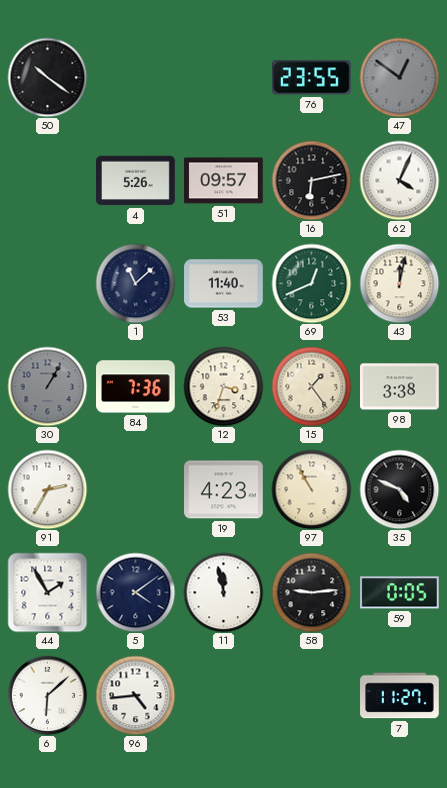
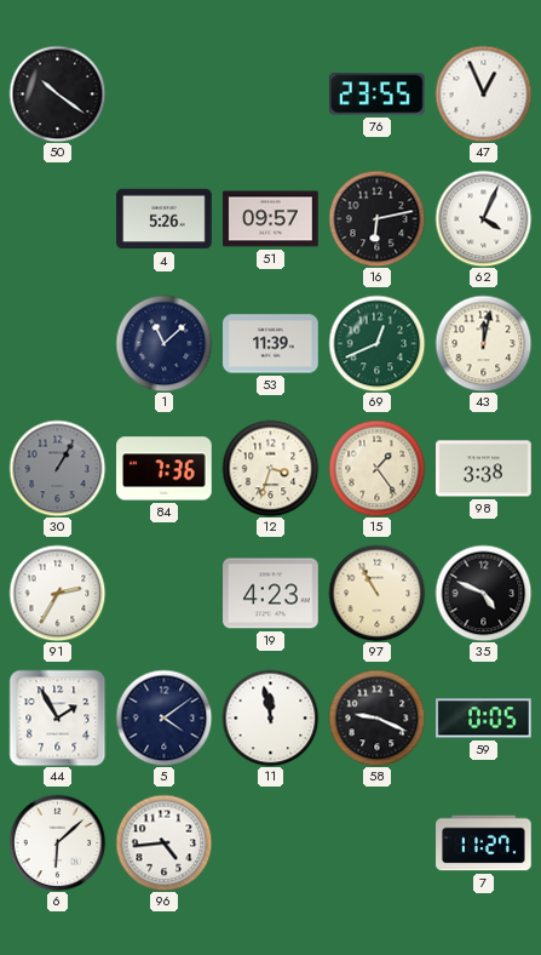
47: 12:51 -> 12:56
47 dial: grey -> white
53: 11:40 -> 11:39
58: 9:14 -> 9:19
